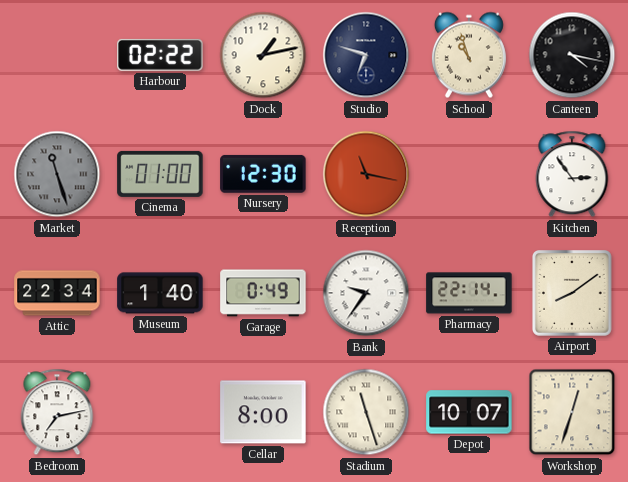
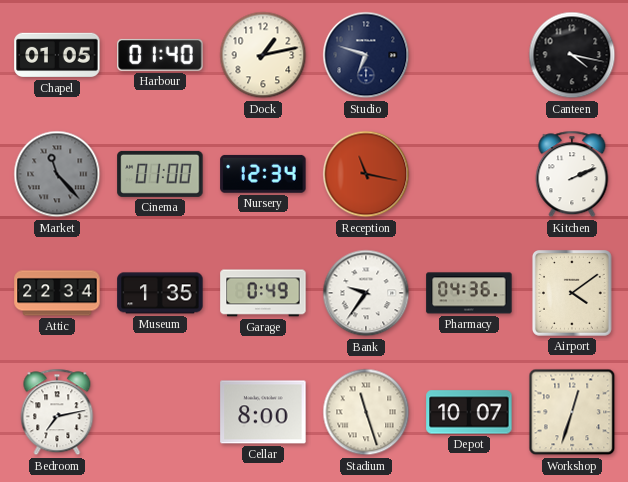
Chapel: none -> 01:05
Harbour: 02:22 -> 01:40
School: 10:57 -> none
Market: 11:27 -> 11:23
Nursery: 12:30 -> 12:34
Kitchen: 2:54 -> 2:11
Museum: 1:40 -> 1:35
Pharmacy: 22:14 -> 04:36
Airport: 8:09 -> 4:09
